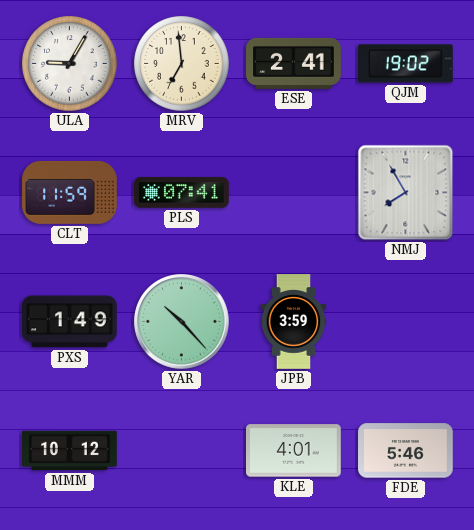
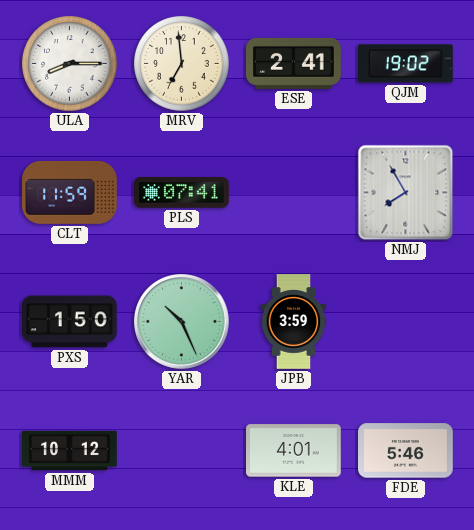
ULA: 9:05 -> 8:15
PXS: 1:49 -> 1:50
YAR: 10:23 -> 10:26
